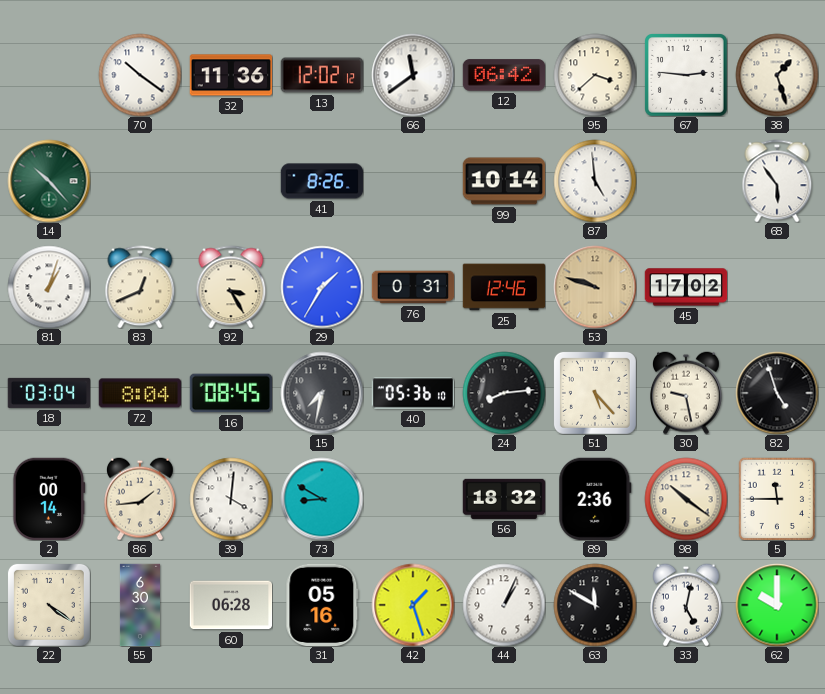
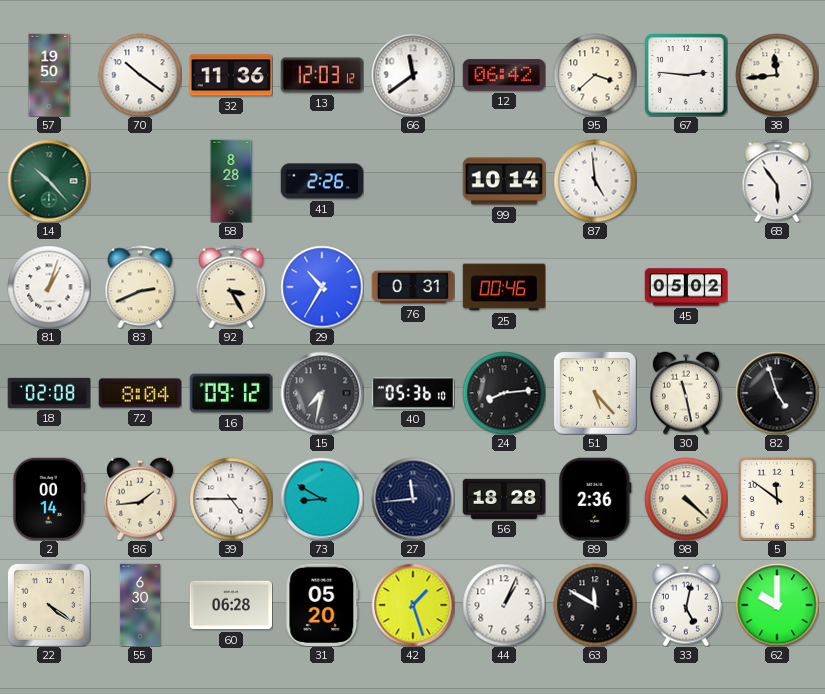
57: none -> 19:50
13: 12:02 -> 12:03
38: 1:27 -> 11:44
58: none -> 8:28
41: 8:26 -> 2:26
83: 12:41 -> 2:41
29: 1:35 -> 10:35
25: 12:46 -> 00:46
53: 9:48 -> none
45: 17:02 -> 05:02
18: 03:04 -> 02:08
16: 08:45 -> 09:12
30: 9:28 -> 11:28
39: 4:01 -> 4:45
27: none -> 11:44
56: 18:32 -> 18:28
98: 10:21 -> 4:22
5: 11:45 -> 11:51
31: 05:16 -> 05:20
